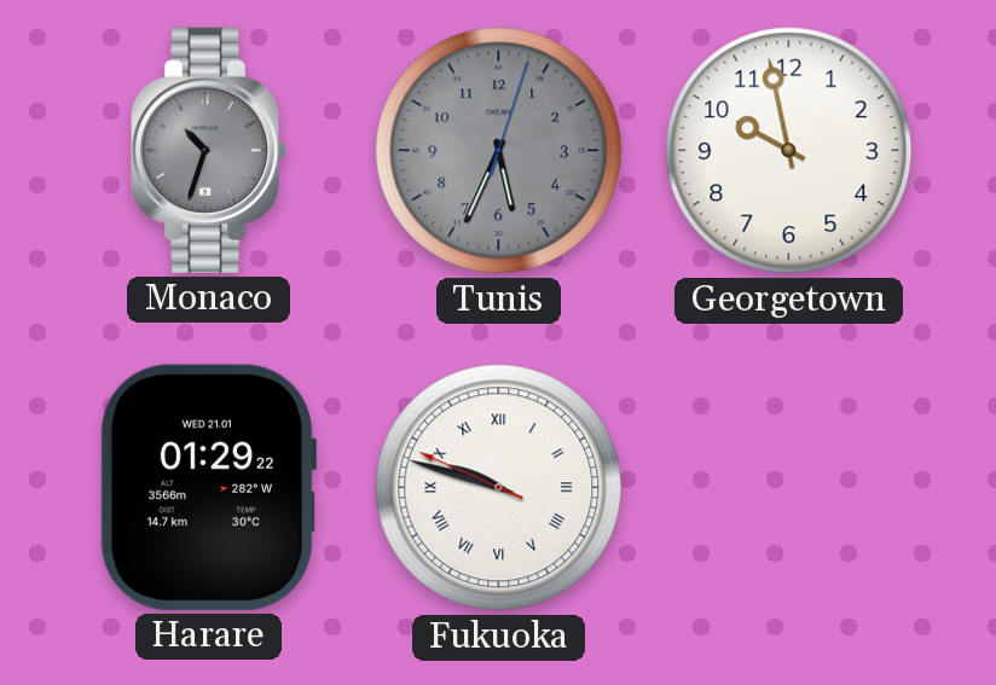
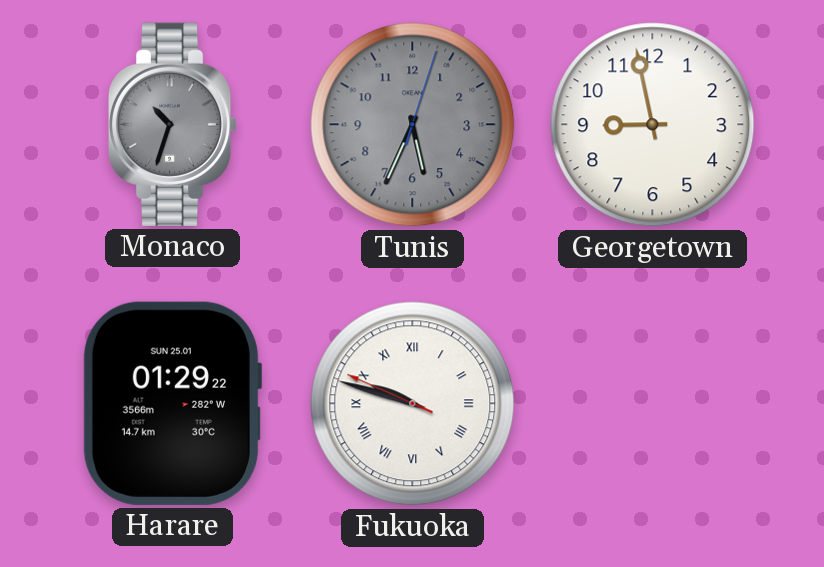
Georgetown: 9:58 -> 8:58
Harare date: WED 21.01 -> SUN 25.01
